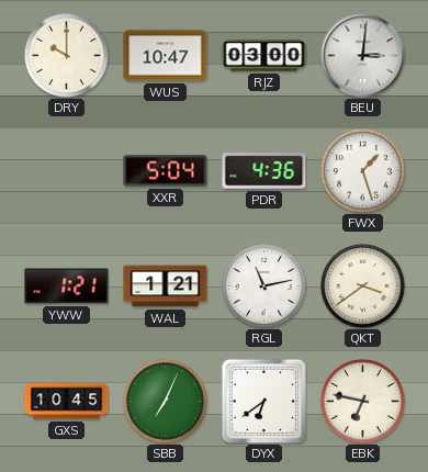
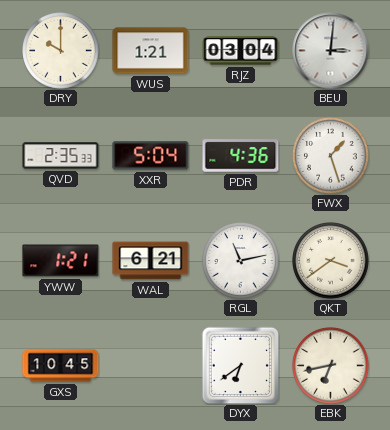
WUS: 10:47 -> 1:21
RJZ: 03:00 -> 03:04
QVD: none -> 2:35
WAL: 1:21 -> 6:21
SBB: 7:04 -> none
EBK: 6:47 -> 6:43
